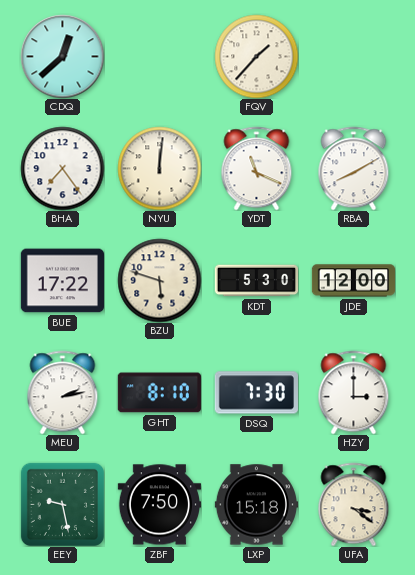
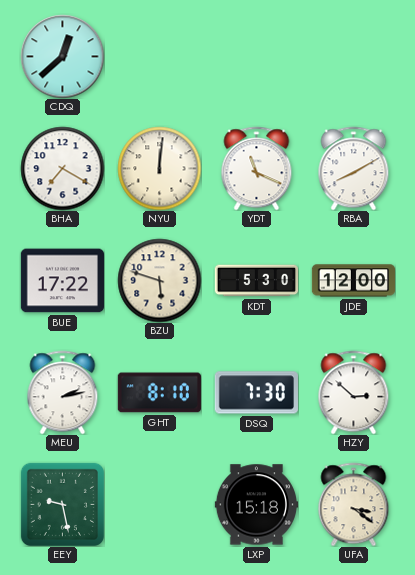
FQV: 1:37 -> none
BHA: 7:24 -> 7:20
HZY: 3:00 -> 2:52
ZBF: 7:50 -> none
